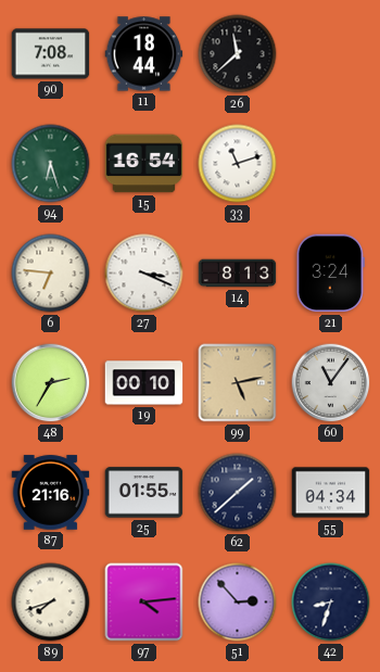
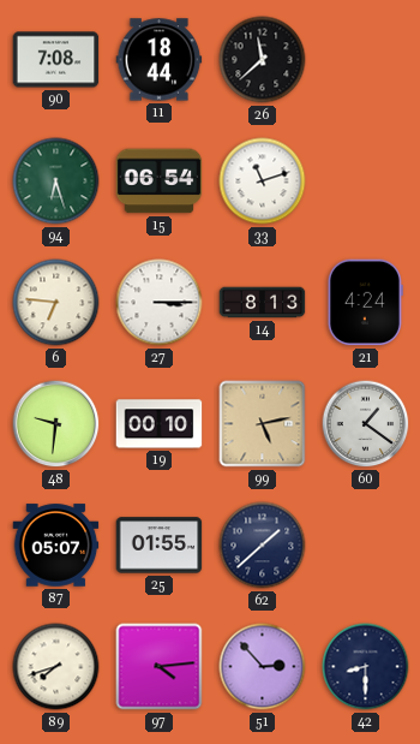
15: 16:54 -> 06:54
27: 3:19 -> 3:15
21: 3:24 -> 4:24
48: 2:35 -> 9:31
60: 11:06 -> 1:21
87: 21:16 -> 05:07
55: 04:34 -> none
42: 8:33 -> 8:30
